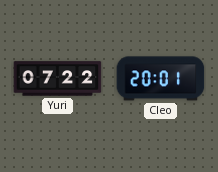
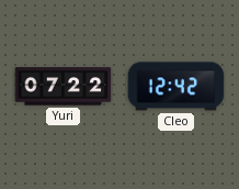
Cleo: 20:01 -> 12:42
